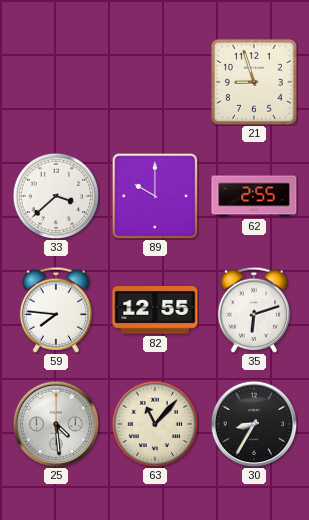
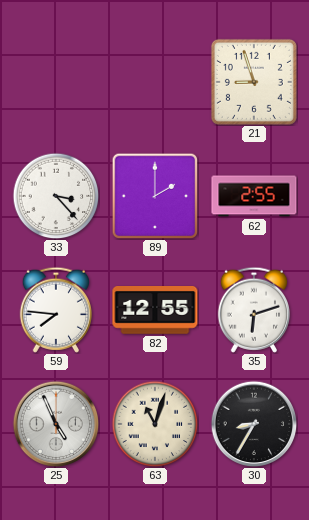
33: 3:38 -> 3:23
89: 10:00 -> 2:00
25: 4:29 -> 4:56
63: 11:07 -> 11:03
